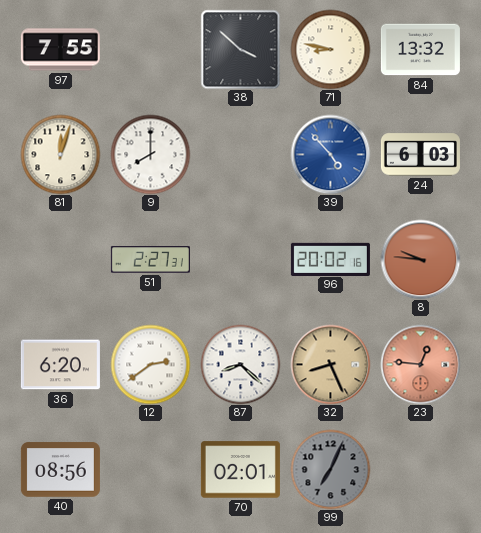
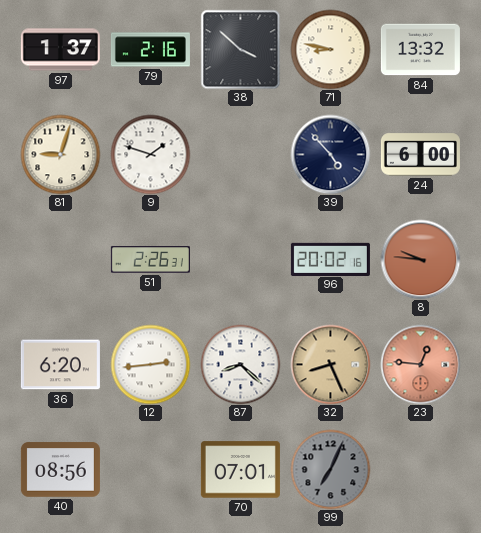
97: 7:55 -> 1:37
79: none -> 2:16
81: 12:03 -> 9:03
9: 8:00 -> 1:48
39 dial: blue -> navy
24: 6:03 -> 6:00
51: 2:27 -> 2:26
12: 2:39 -> 2:44
70: 02:01 -> 07:01
